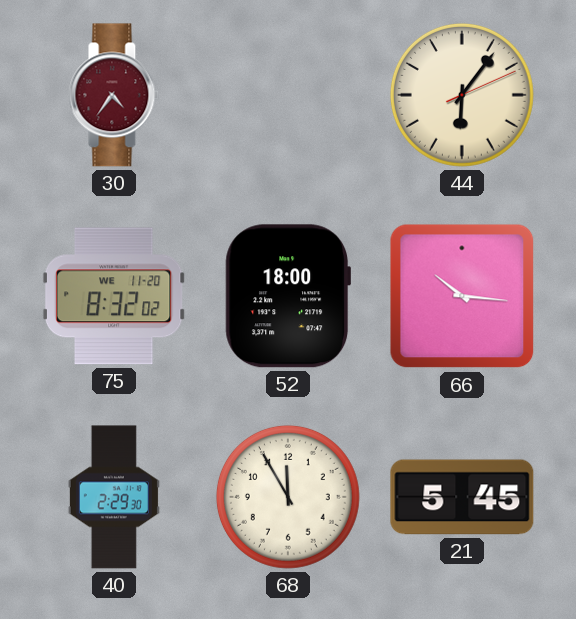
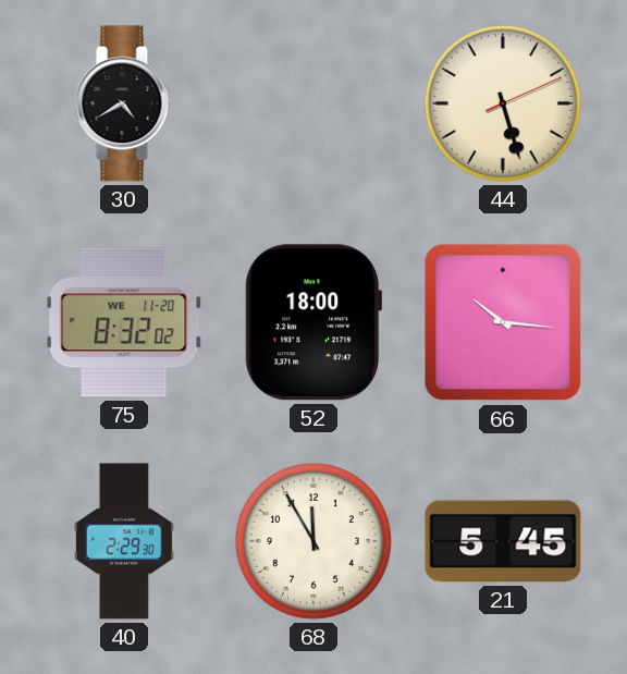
30: 4:36 -> 4:40
30 dial: burgundy -> black
44: 6:06 -> 5:27
